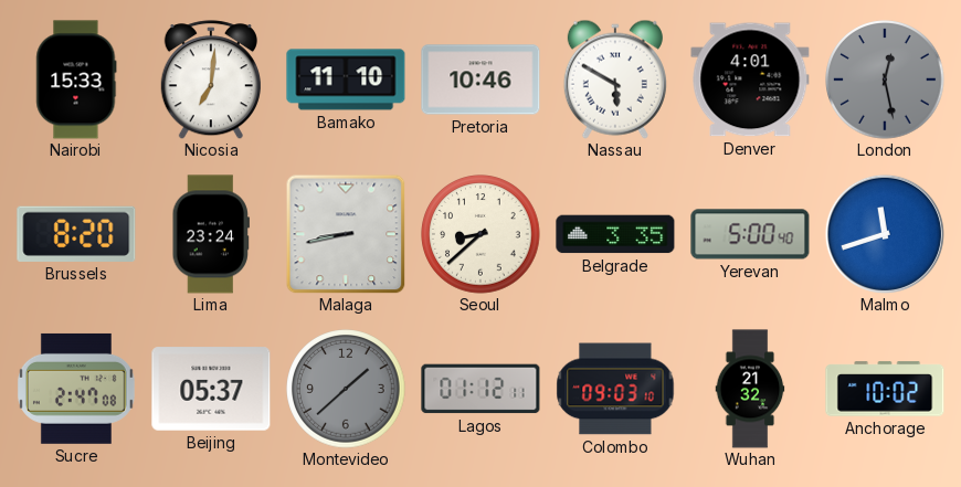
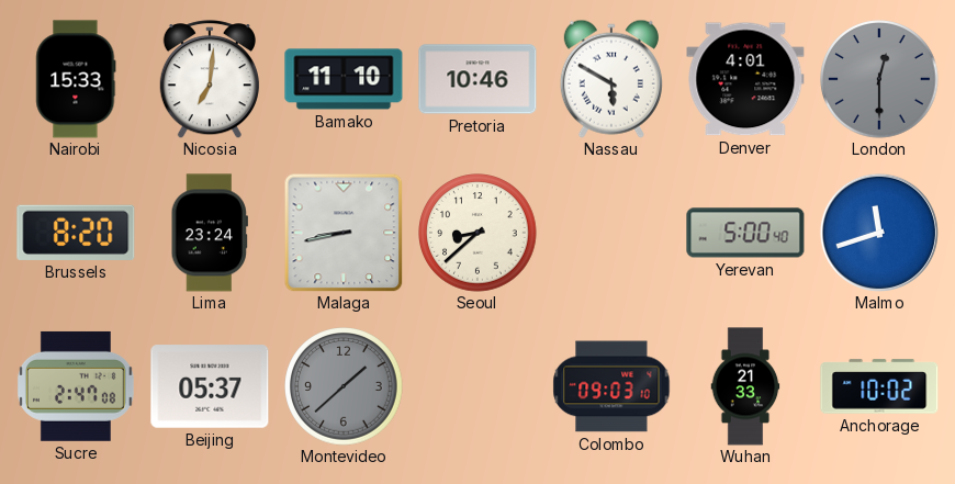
London: 12:28 -> 12:30
Belgrade: 3:35 -> none
Lagos: 01:12 -> none
Wuhan: 21:32 -> 21:33
